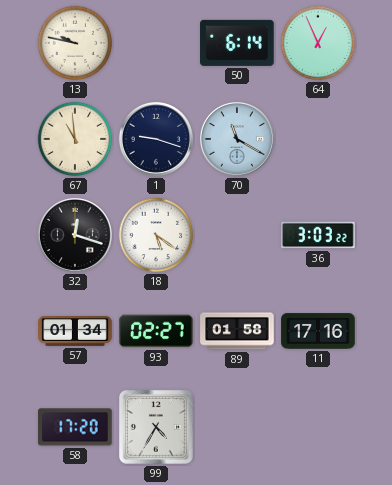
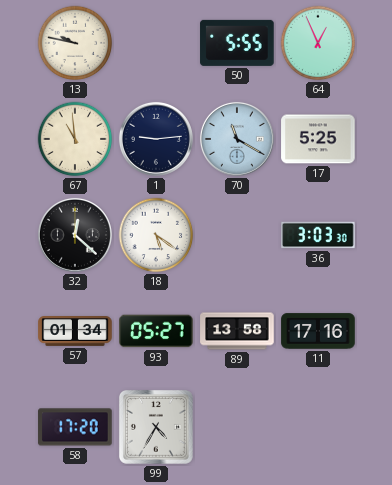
50: 6:14 -> 5:55
1: 9:18 -> 9:14
17: none -> 5:25
32: 12:18 -> 12:22
36: 3:03:22 -> 3:03:30
93: 02:27 -> 05:27
89: 01:58 -> 13:58
